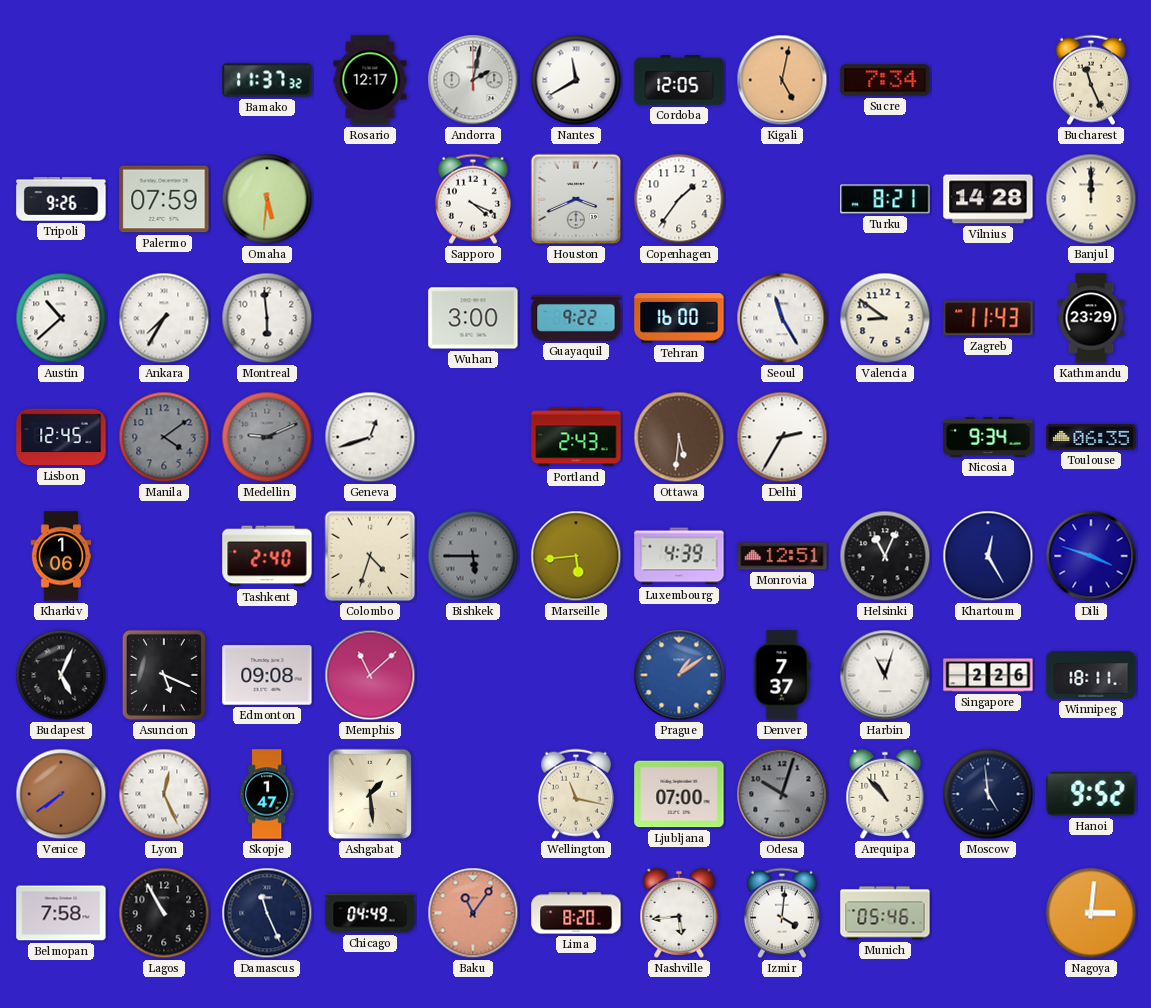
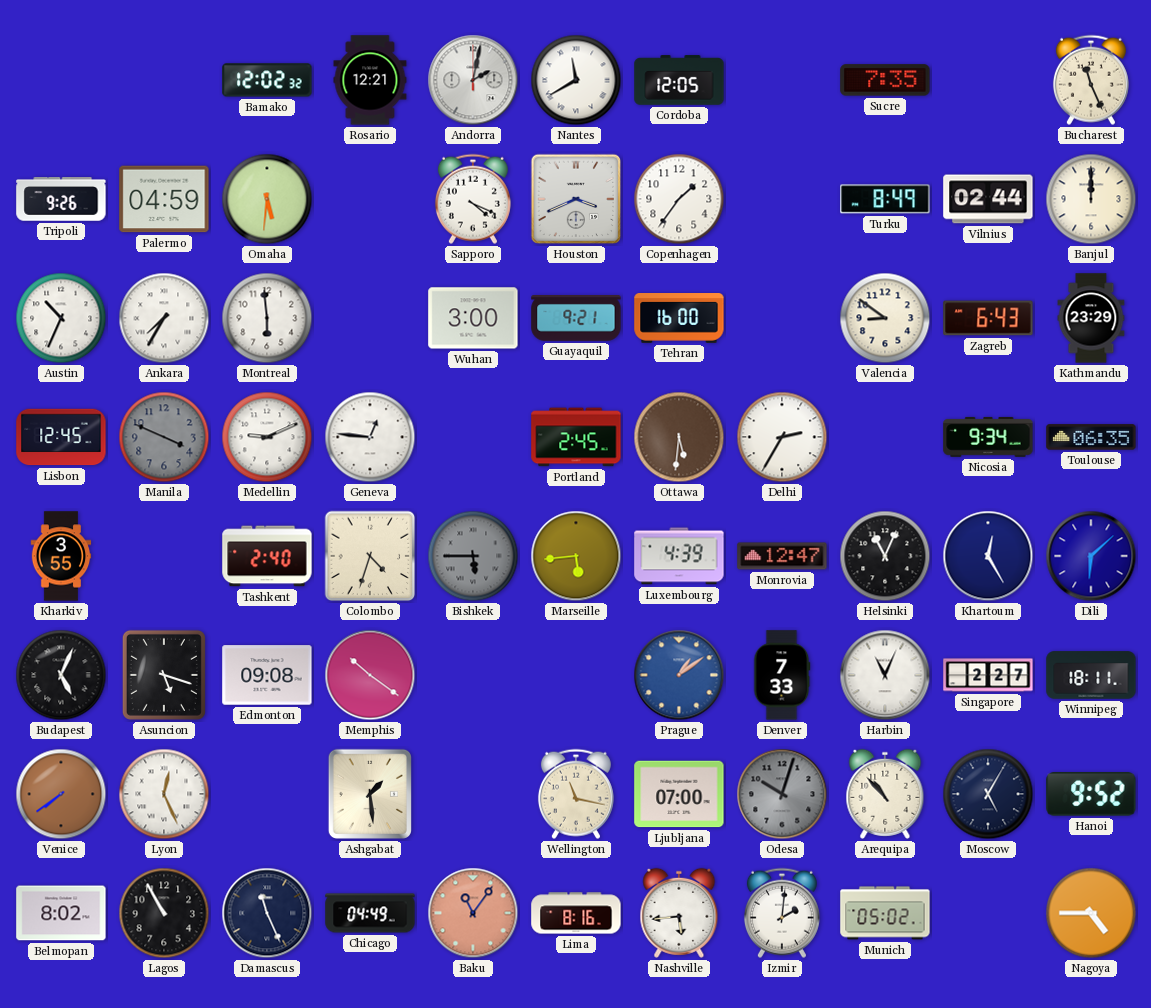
Bamako: 11:37 -> 12:02
Rosario: 12:17 -> 12:21
Kigali: 5:02 -> none
Sucre: 7:34 -> 7:35
Palermo: 07:59 -> 04:59
Turku: 8:21 -> 8:49
Vilnius: 14:28 -> 02:44
Austin: 10:38 -> 10:34
Guayaquil: 9:22 -> 9:21
Seoul: 11:25 -> none
Zagreb: 11:43 -> 6:43
Manila: 4:09 -> 3:49
Medellin dial: grey -> white
Geneva: 12:42 -> 12:46
Portland: 2:43 -> 2:45
Kharkiv: 1:06 -> 3:55
Monrovia: 12:51 -> 12:47
Dili: 3:48 -> 6:08
Asuncion: 5:19 -> 5:18
Memphis: 11:08 -> 10:21
Denver: 7:37 -> 7:33
Harbin: 11:03 -> 11:04
Singapore: 2:26 -> 2:27
Skopje: 1:47 -> none
Moscow: 4:59 -> 5:05
Belmopan: 7:58 -> 8:02
Lima: 8:20 -> 8:16
Izmir: 4:01 -> 2:01
Munich: 05:46 -> 05:02
Nagoya: 3:01 -> 4:45
